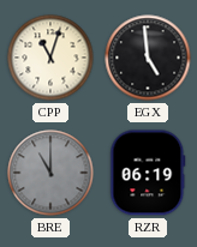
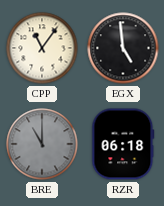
CPP: 11:03 -> 11:06
RZR: 06:19 -> 06:18
